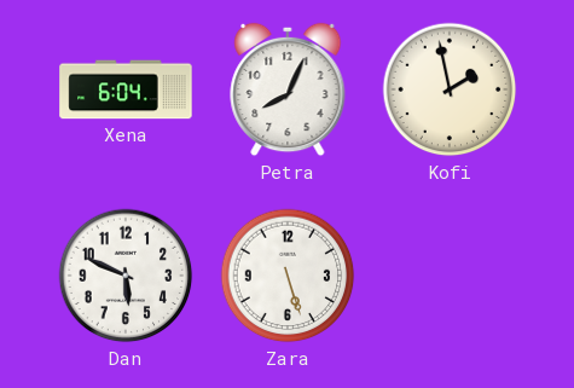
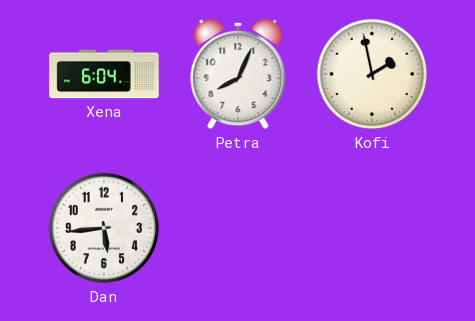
Dan: 5:49 -> 5:44
Zara: 5:27 -> none
